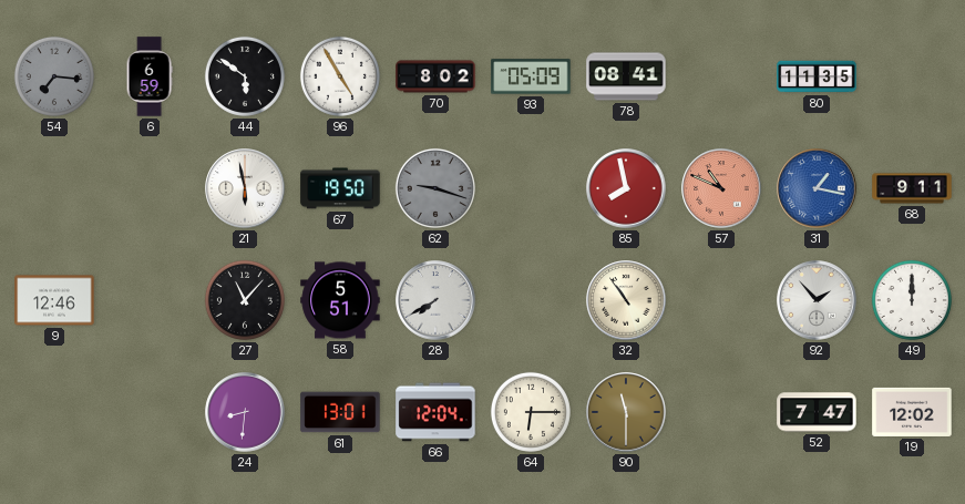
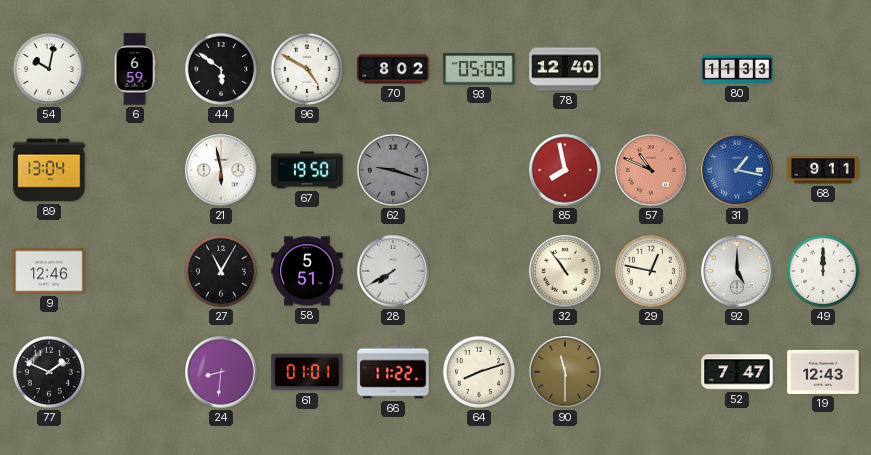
54: 7:16 -> 10:02
54 dial: grey -> white
96: 4:55 -> 4:50
78: 08:41 -> 12:40
80: 11:35 -> 11:33
89: none -> 13:04
27: 11:07 -> 11:05
29: none -> 12:47
92: 1:53 -> 5:00
77: none -> 1:49
61: 13:01 -> 01:01
66: 12:04 -> 11:22
64: 6:15 -> 8:12
19: 12:02 -> 12:43
